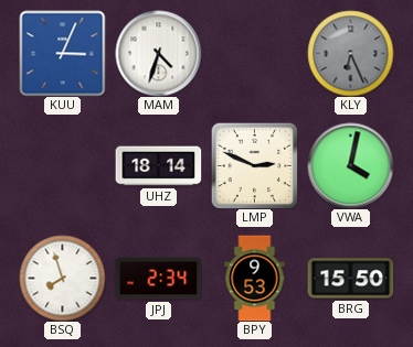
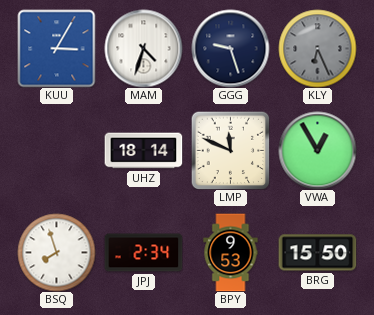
KUU: 3:04 -> 3:05
GGG: none -> 9:27
LMP: 2:49 -> 11:49
VWA: 4:02 -> 12:55
